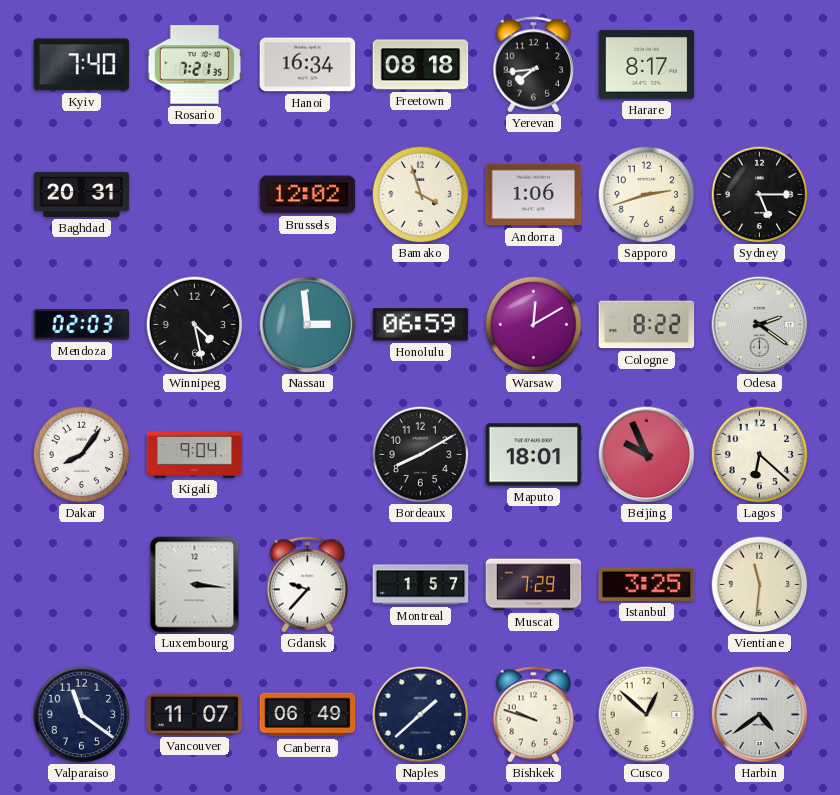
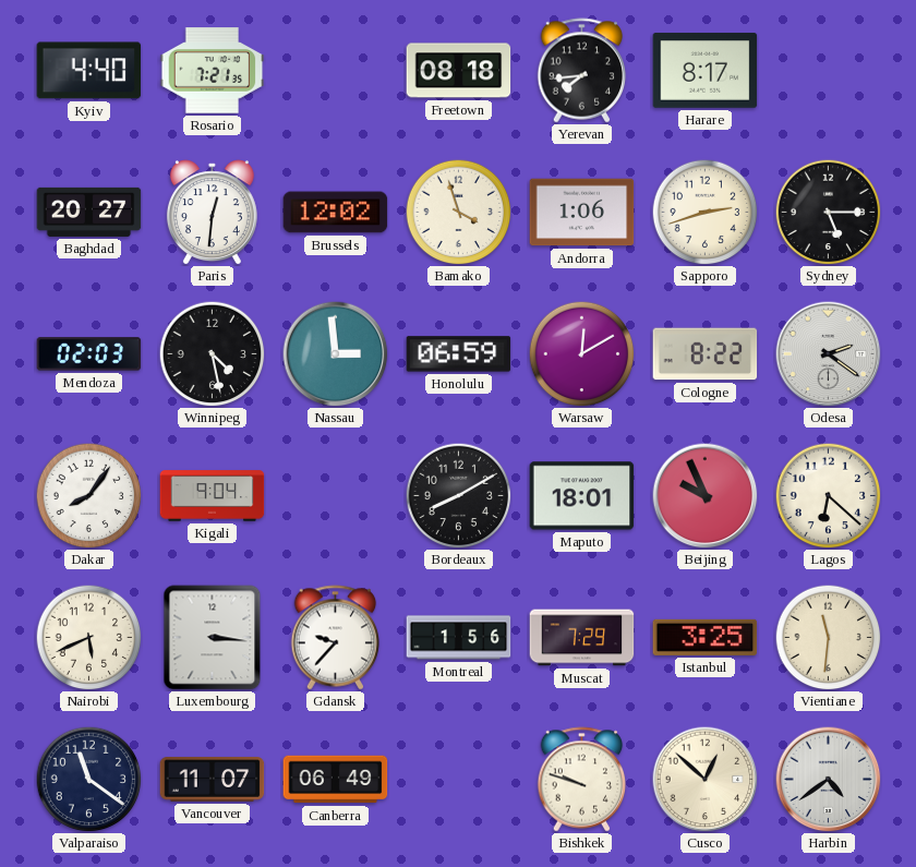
Kyiv: 7:40 -> 4:40
Hanoi: 16:34 -> none
Baghdad: 20:31 -> 20:27
Paris: none -> 12:31
Nairobi: none -> 5:41
Montreal: 1:57 -> 1:56
Naples: 1:38 -> none
